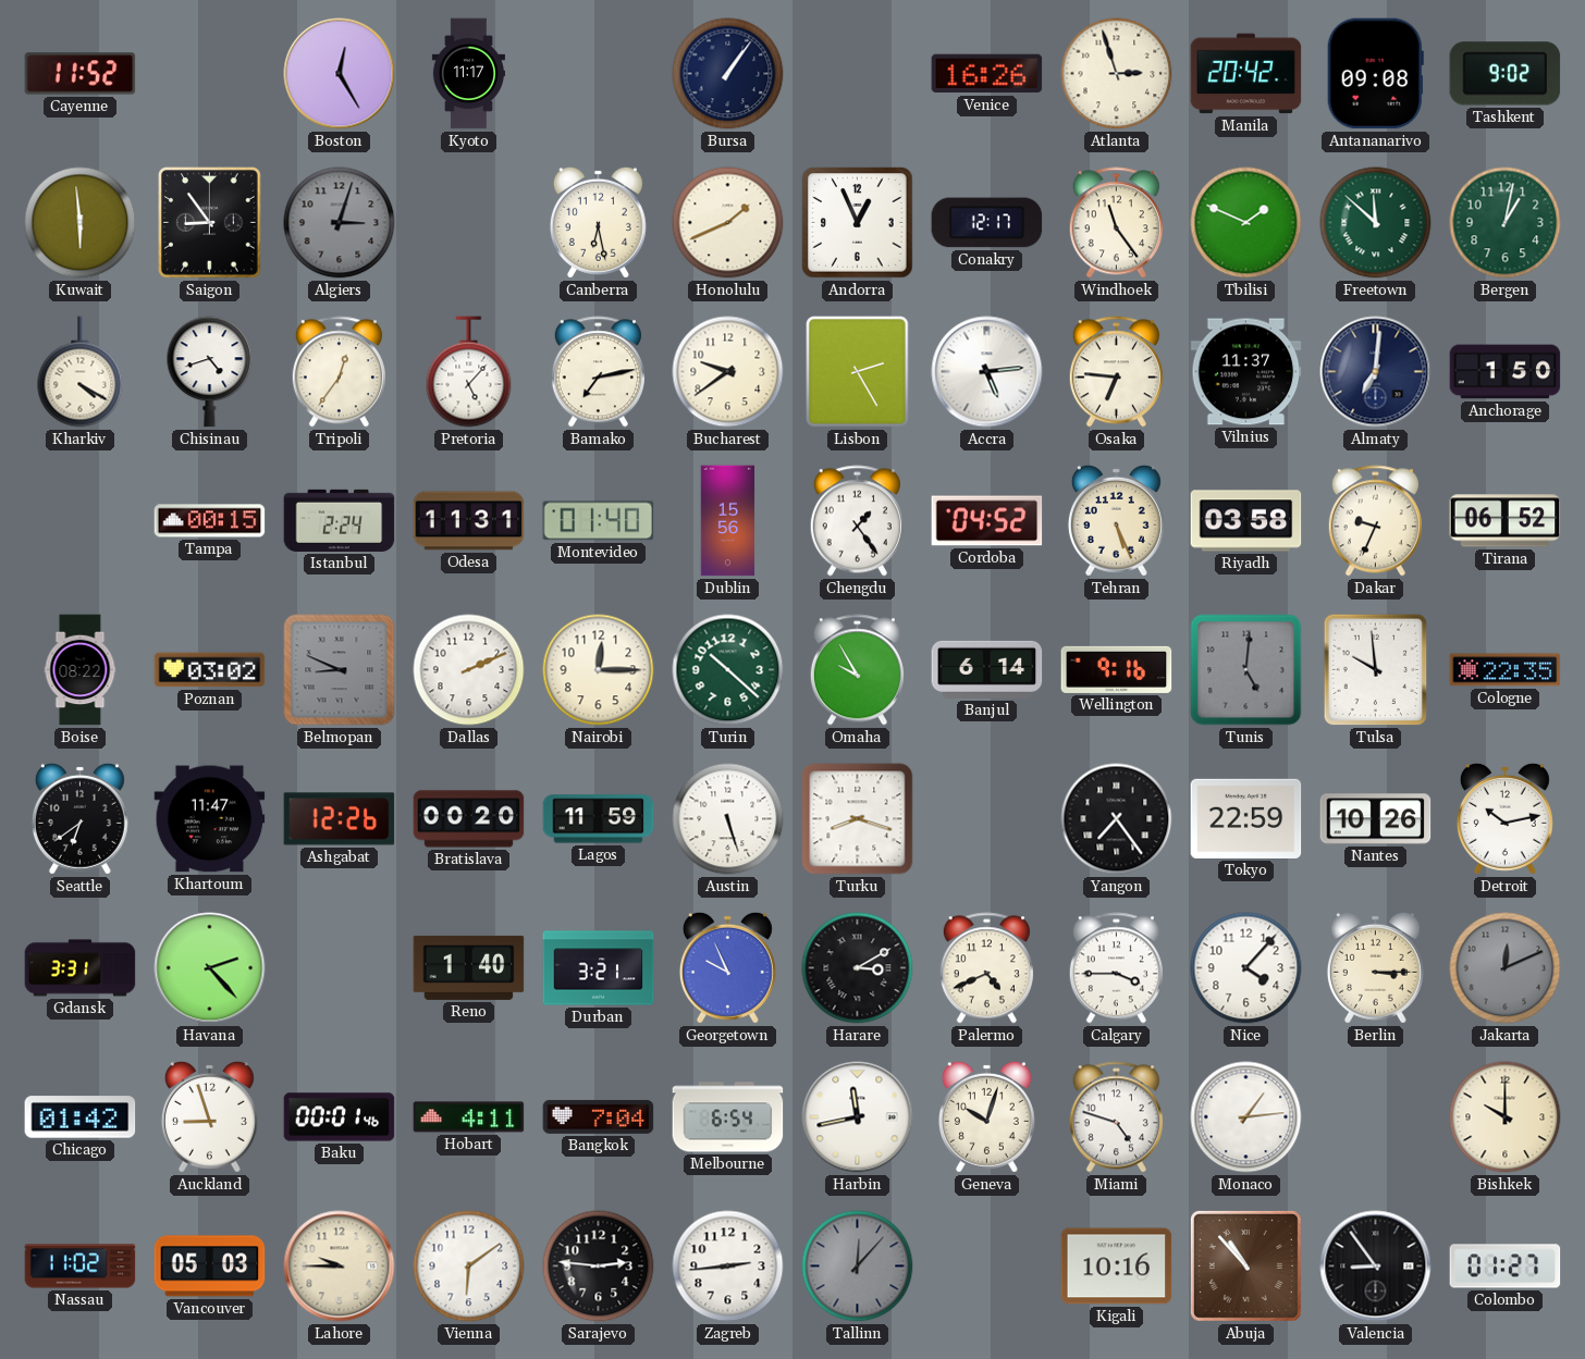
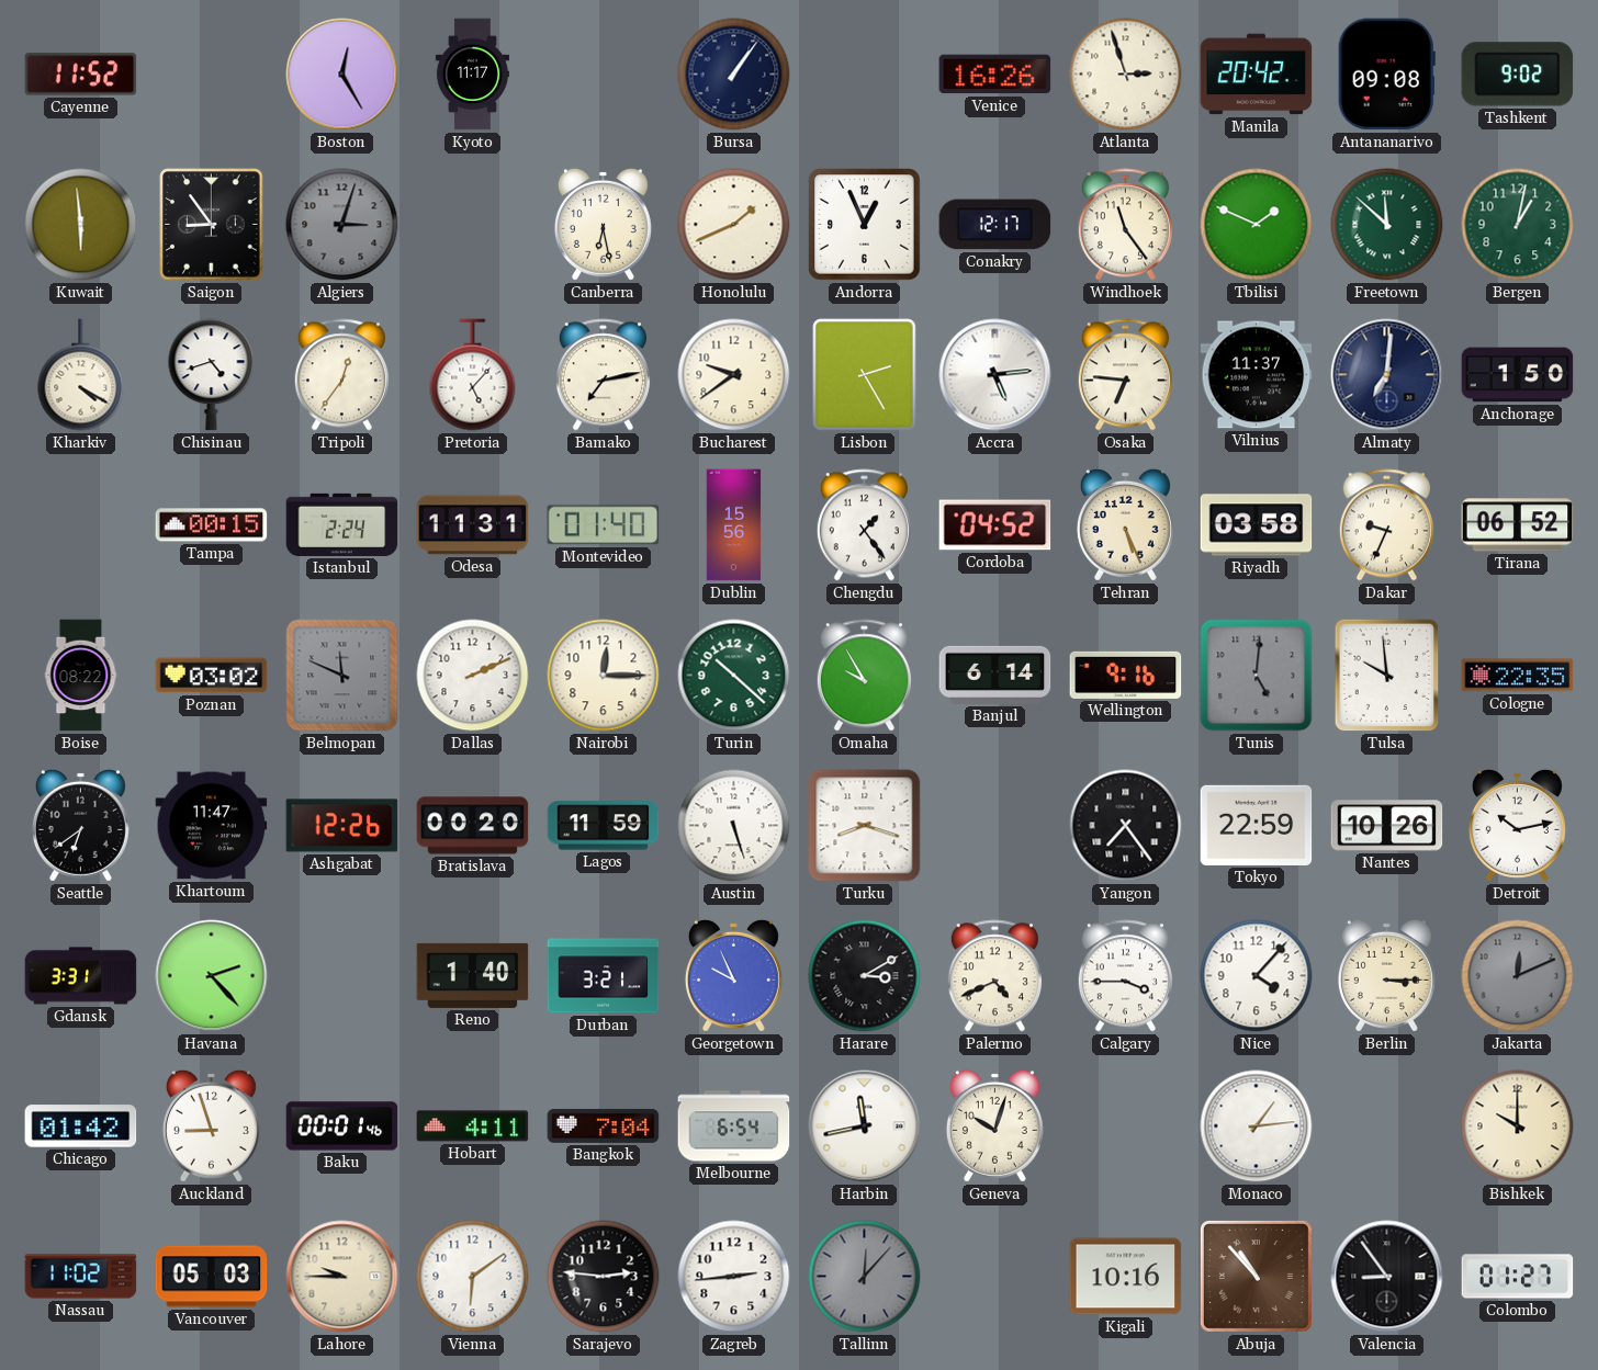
Belmopan: 8:49 -> 11:49
Miami: 4:48 -> none
